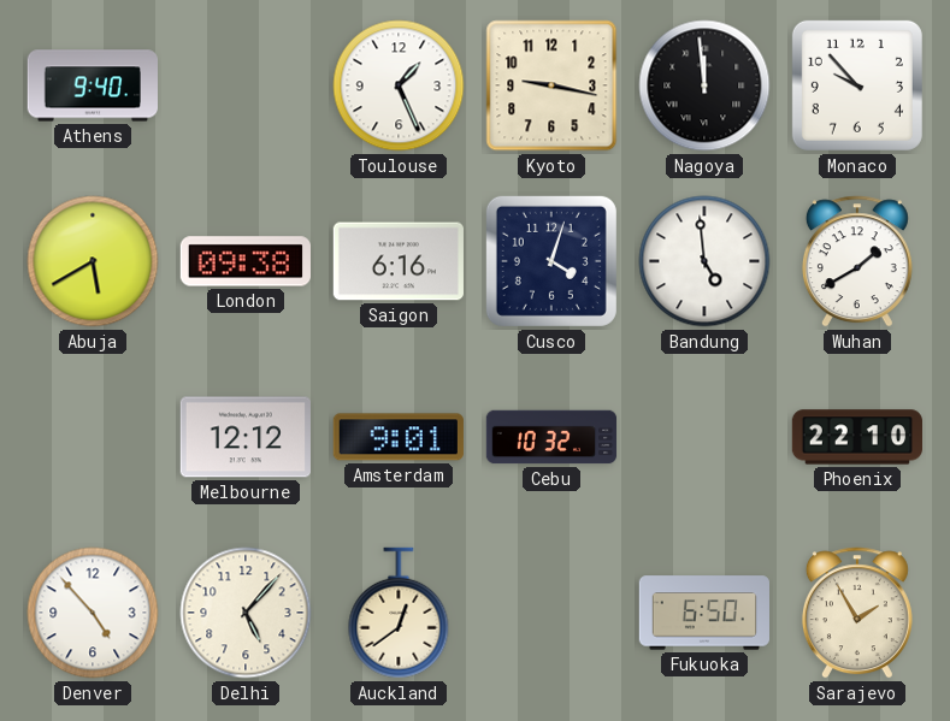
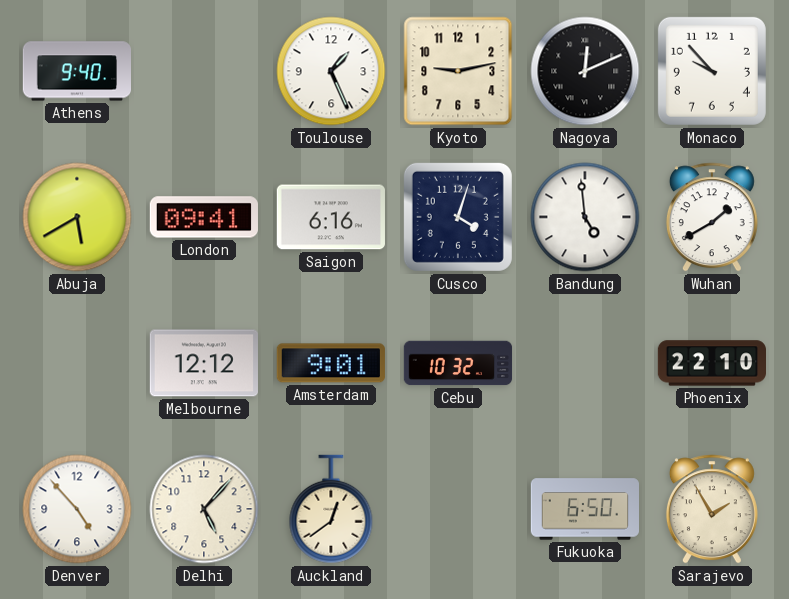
Kyoto: 9:17 -> 9:13
Nagoya: 11:59 -> 12:11
London: 09:38 -> 09:41
